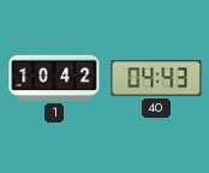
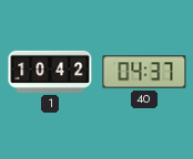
40: 04:43 -> 04:37
